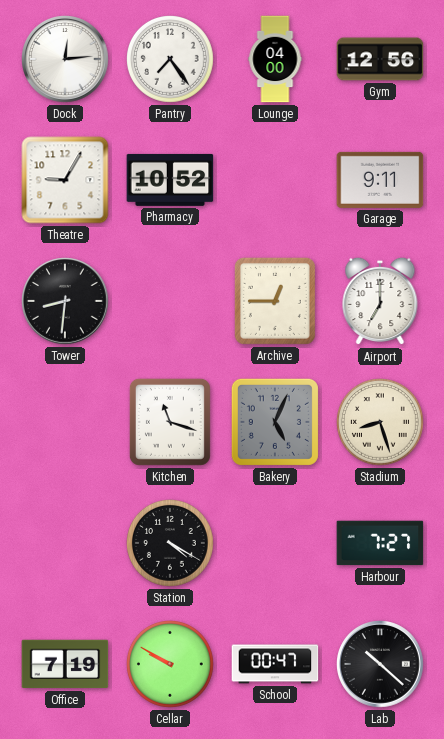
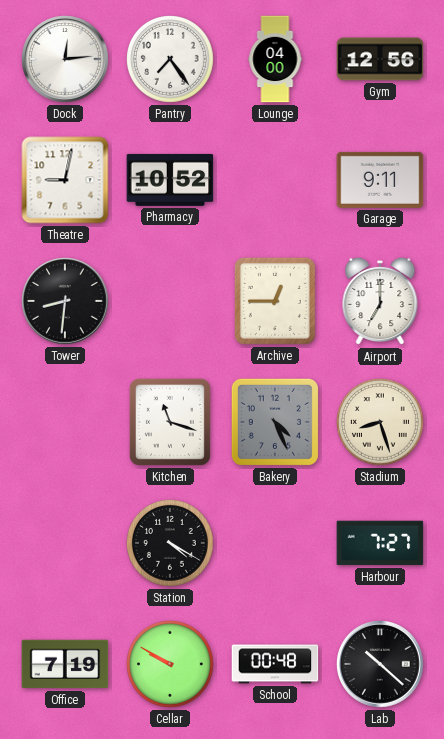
Theatre: 9:05 -> 9:02
Bakery: 5:04 -> 4:26
School: 00:47 -> 00:48
